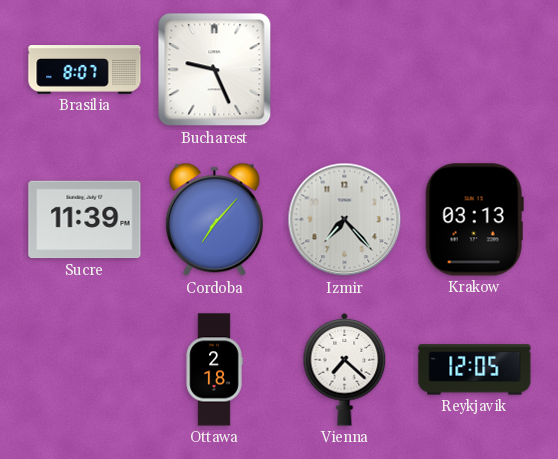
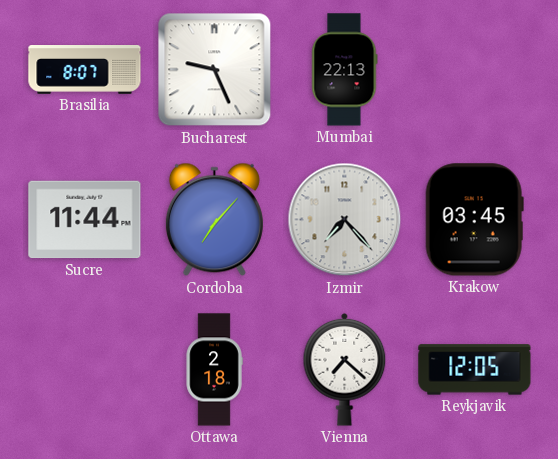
Mumbai: none -> 22:13
Sucre: 11:39 -> 11:44
Krakow: 03:13 -> 03:45
